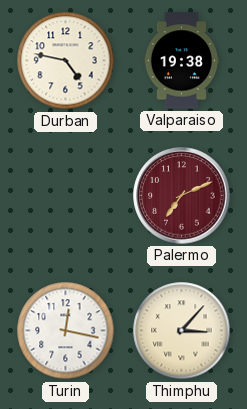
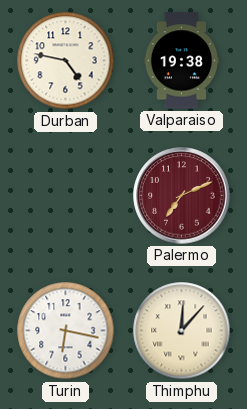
Turin: 12:17 -> 6:17
Thimphu: 3:07 -> 12:07
